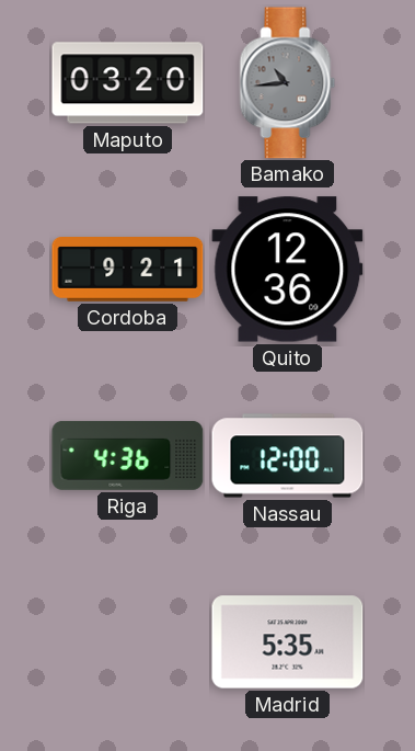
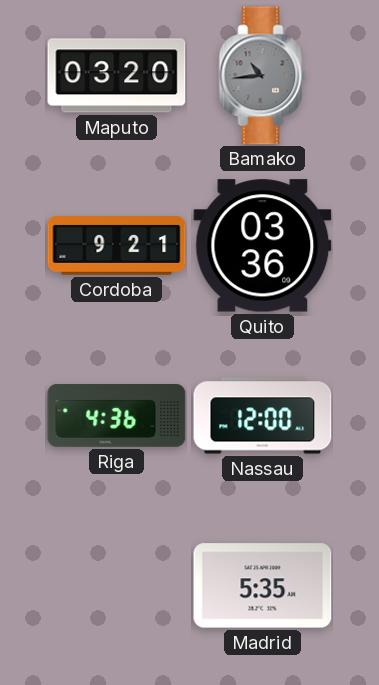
Quito: 12:36 -> 03:36
